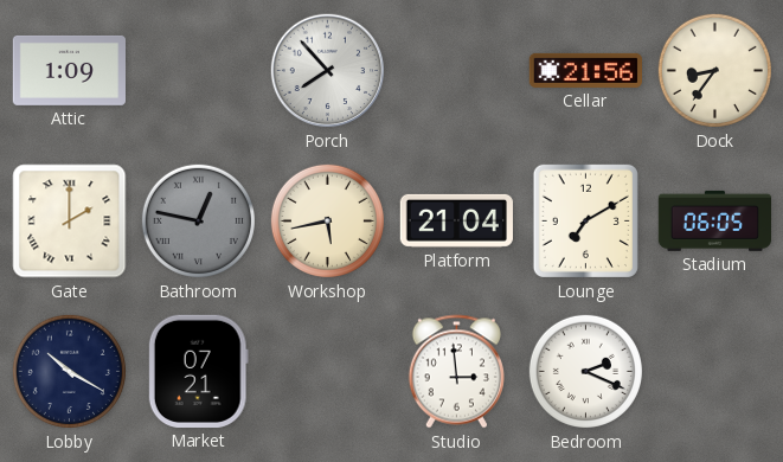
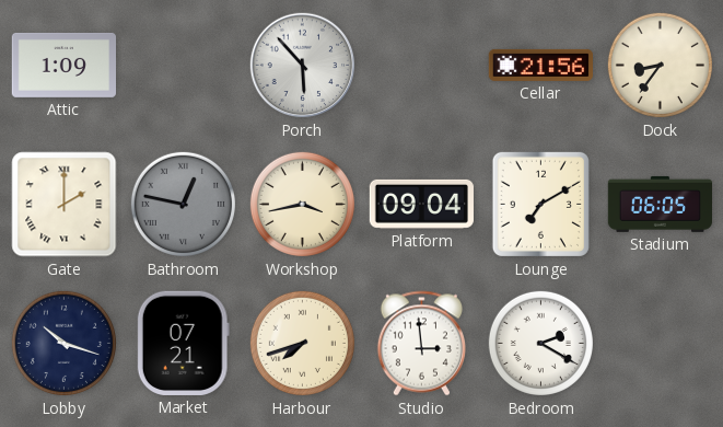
Porch: 7:53 -> 5:53
Workshop: 5:43 -> 3:43
Platform: 21:04 -> 09:04
Lobby: 10:20 -> 10:18
Harbour: none -> 7:42
Bedroom: 2:19 -> 2:20
